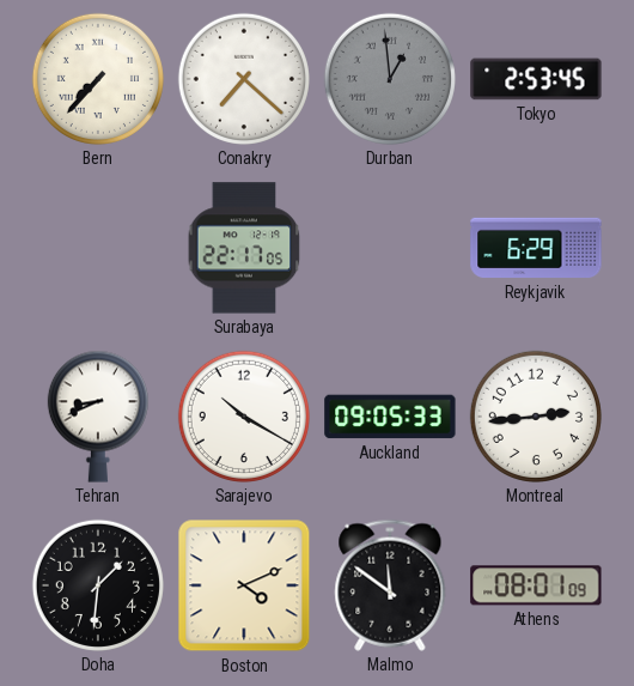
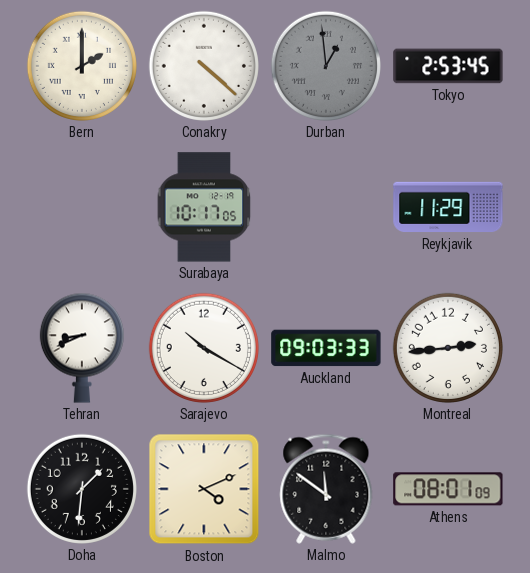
Bern: 7:37 -> 2:00
Conakry: 7:22 -> 4:22
Surabaya: 22:17 -> 10:17
Reykjavik: 6:29 -> 11:29
Auckland: 09:05 -> 09:03
